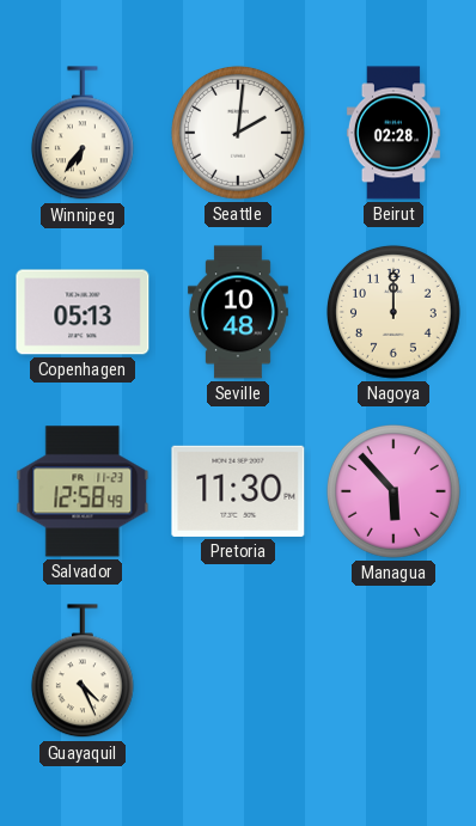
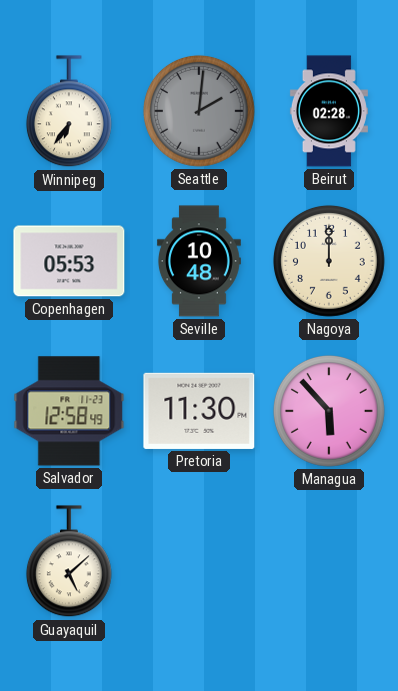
Seattle dial: white -> grey
Copenhagen: 05:13 -> 05:53
Guayaquil: 4:26 -> 5:08
